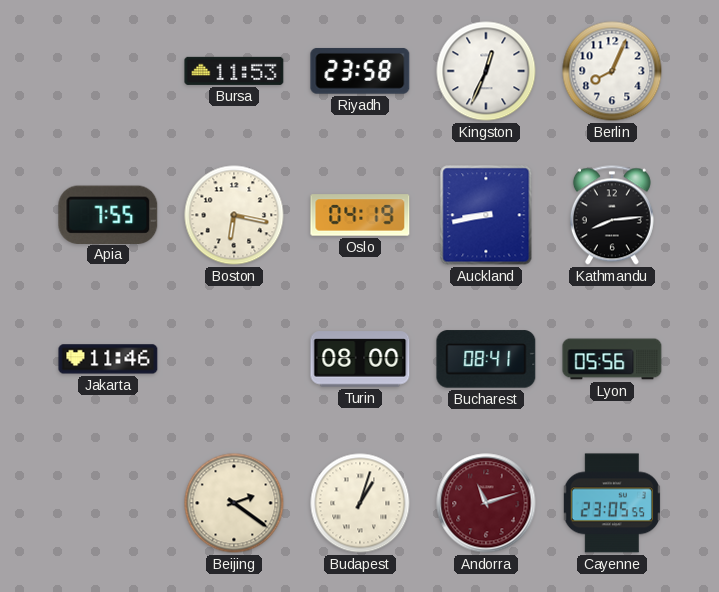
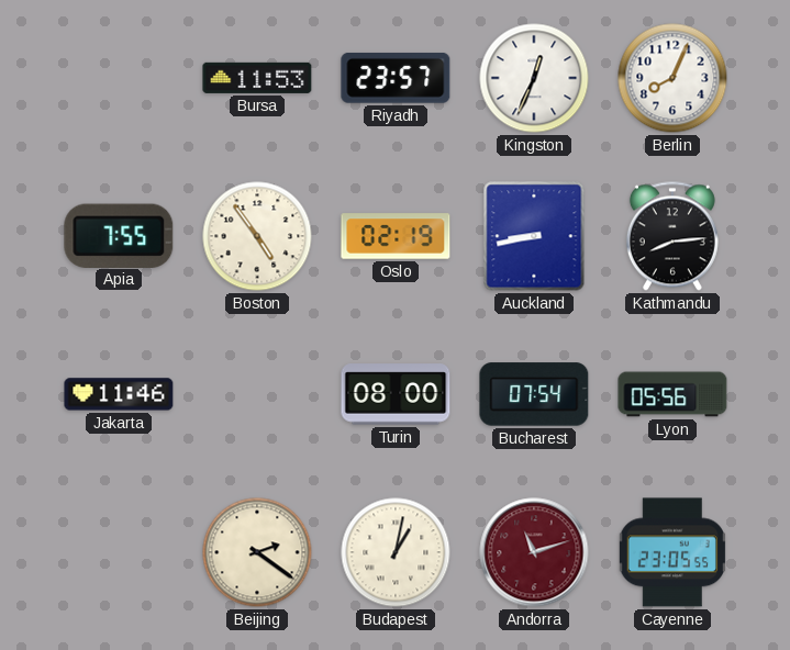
Riyadh: 23:58 -> 23:57
Boston: 6:17 -> 4:54
Oslo: 04:19 -> 02:19
Bucharest: 08:41 -> 07:54
Budapest: 1:03 -> 1:02
